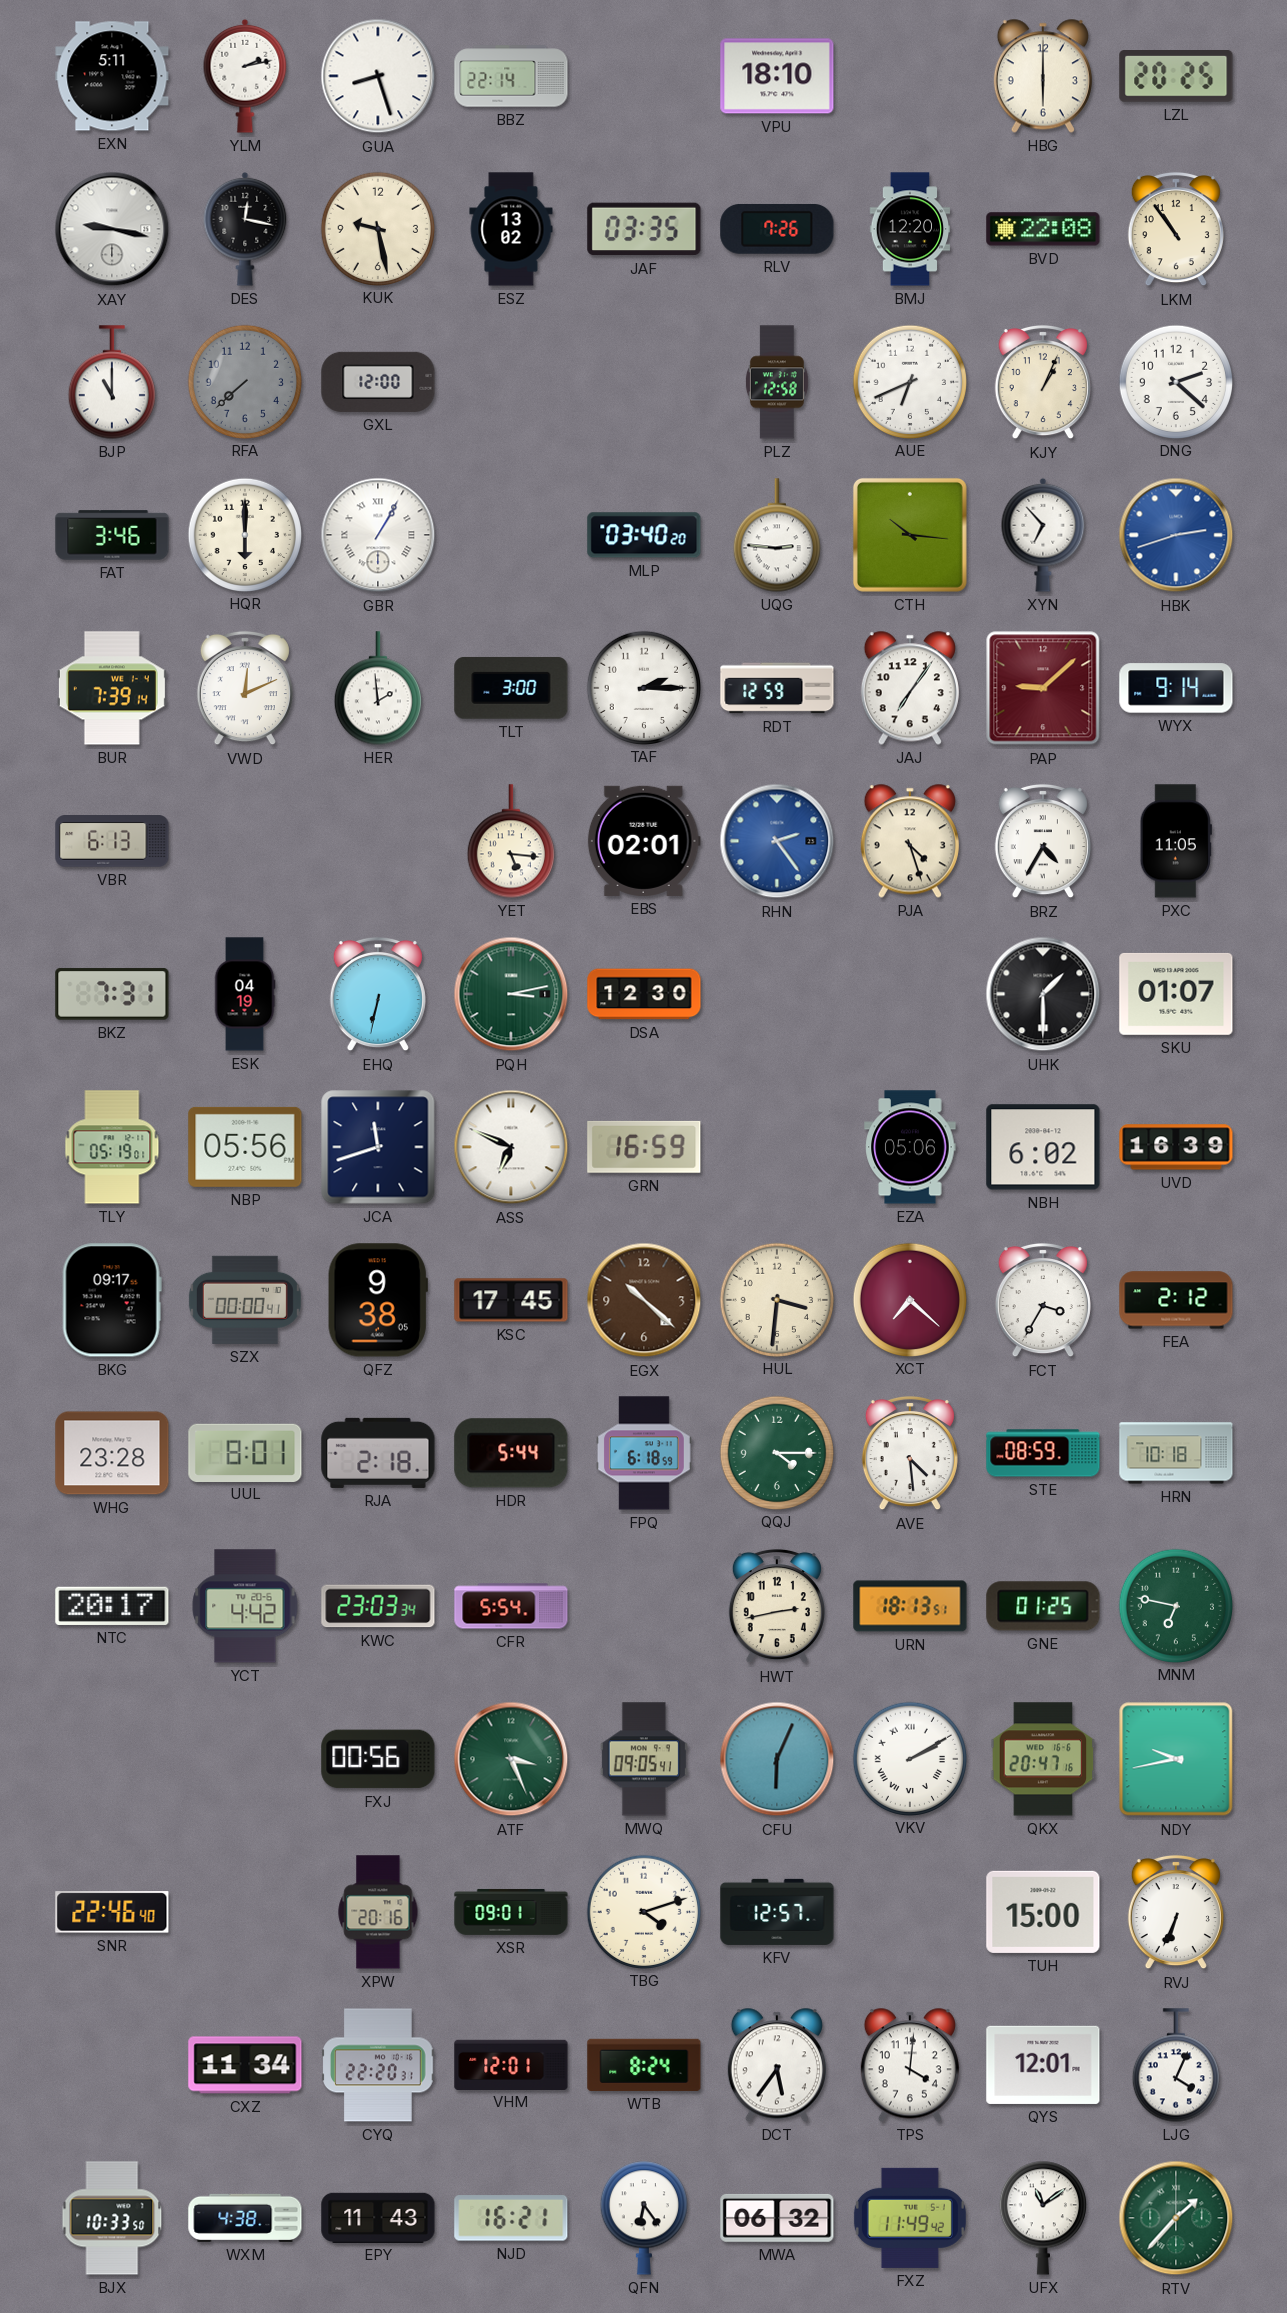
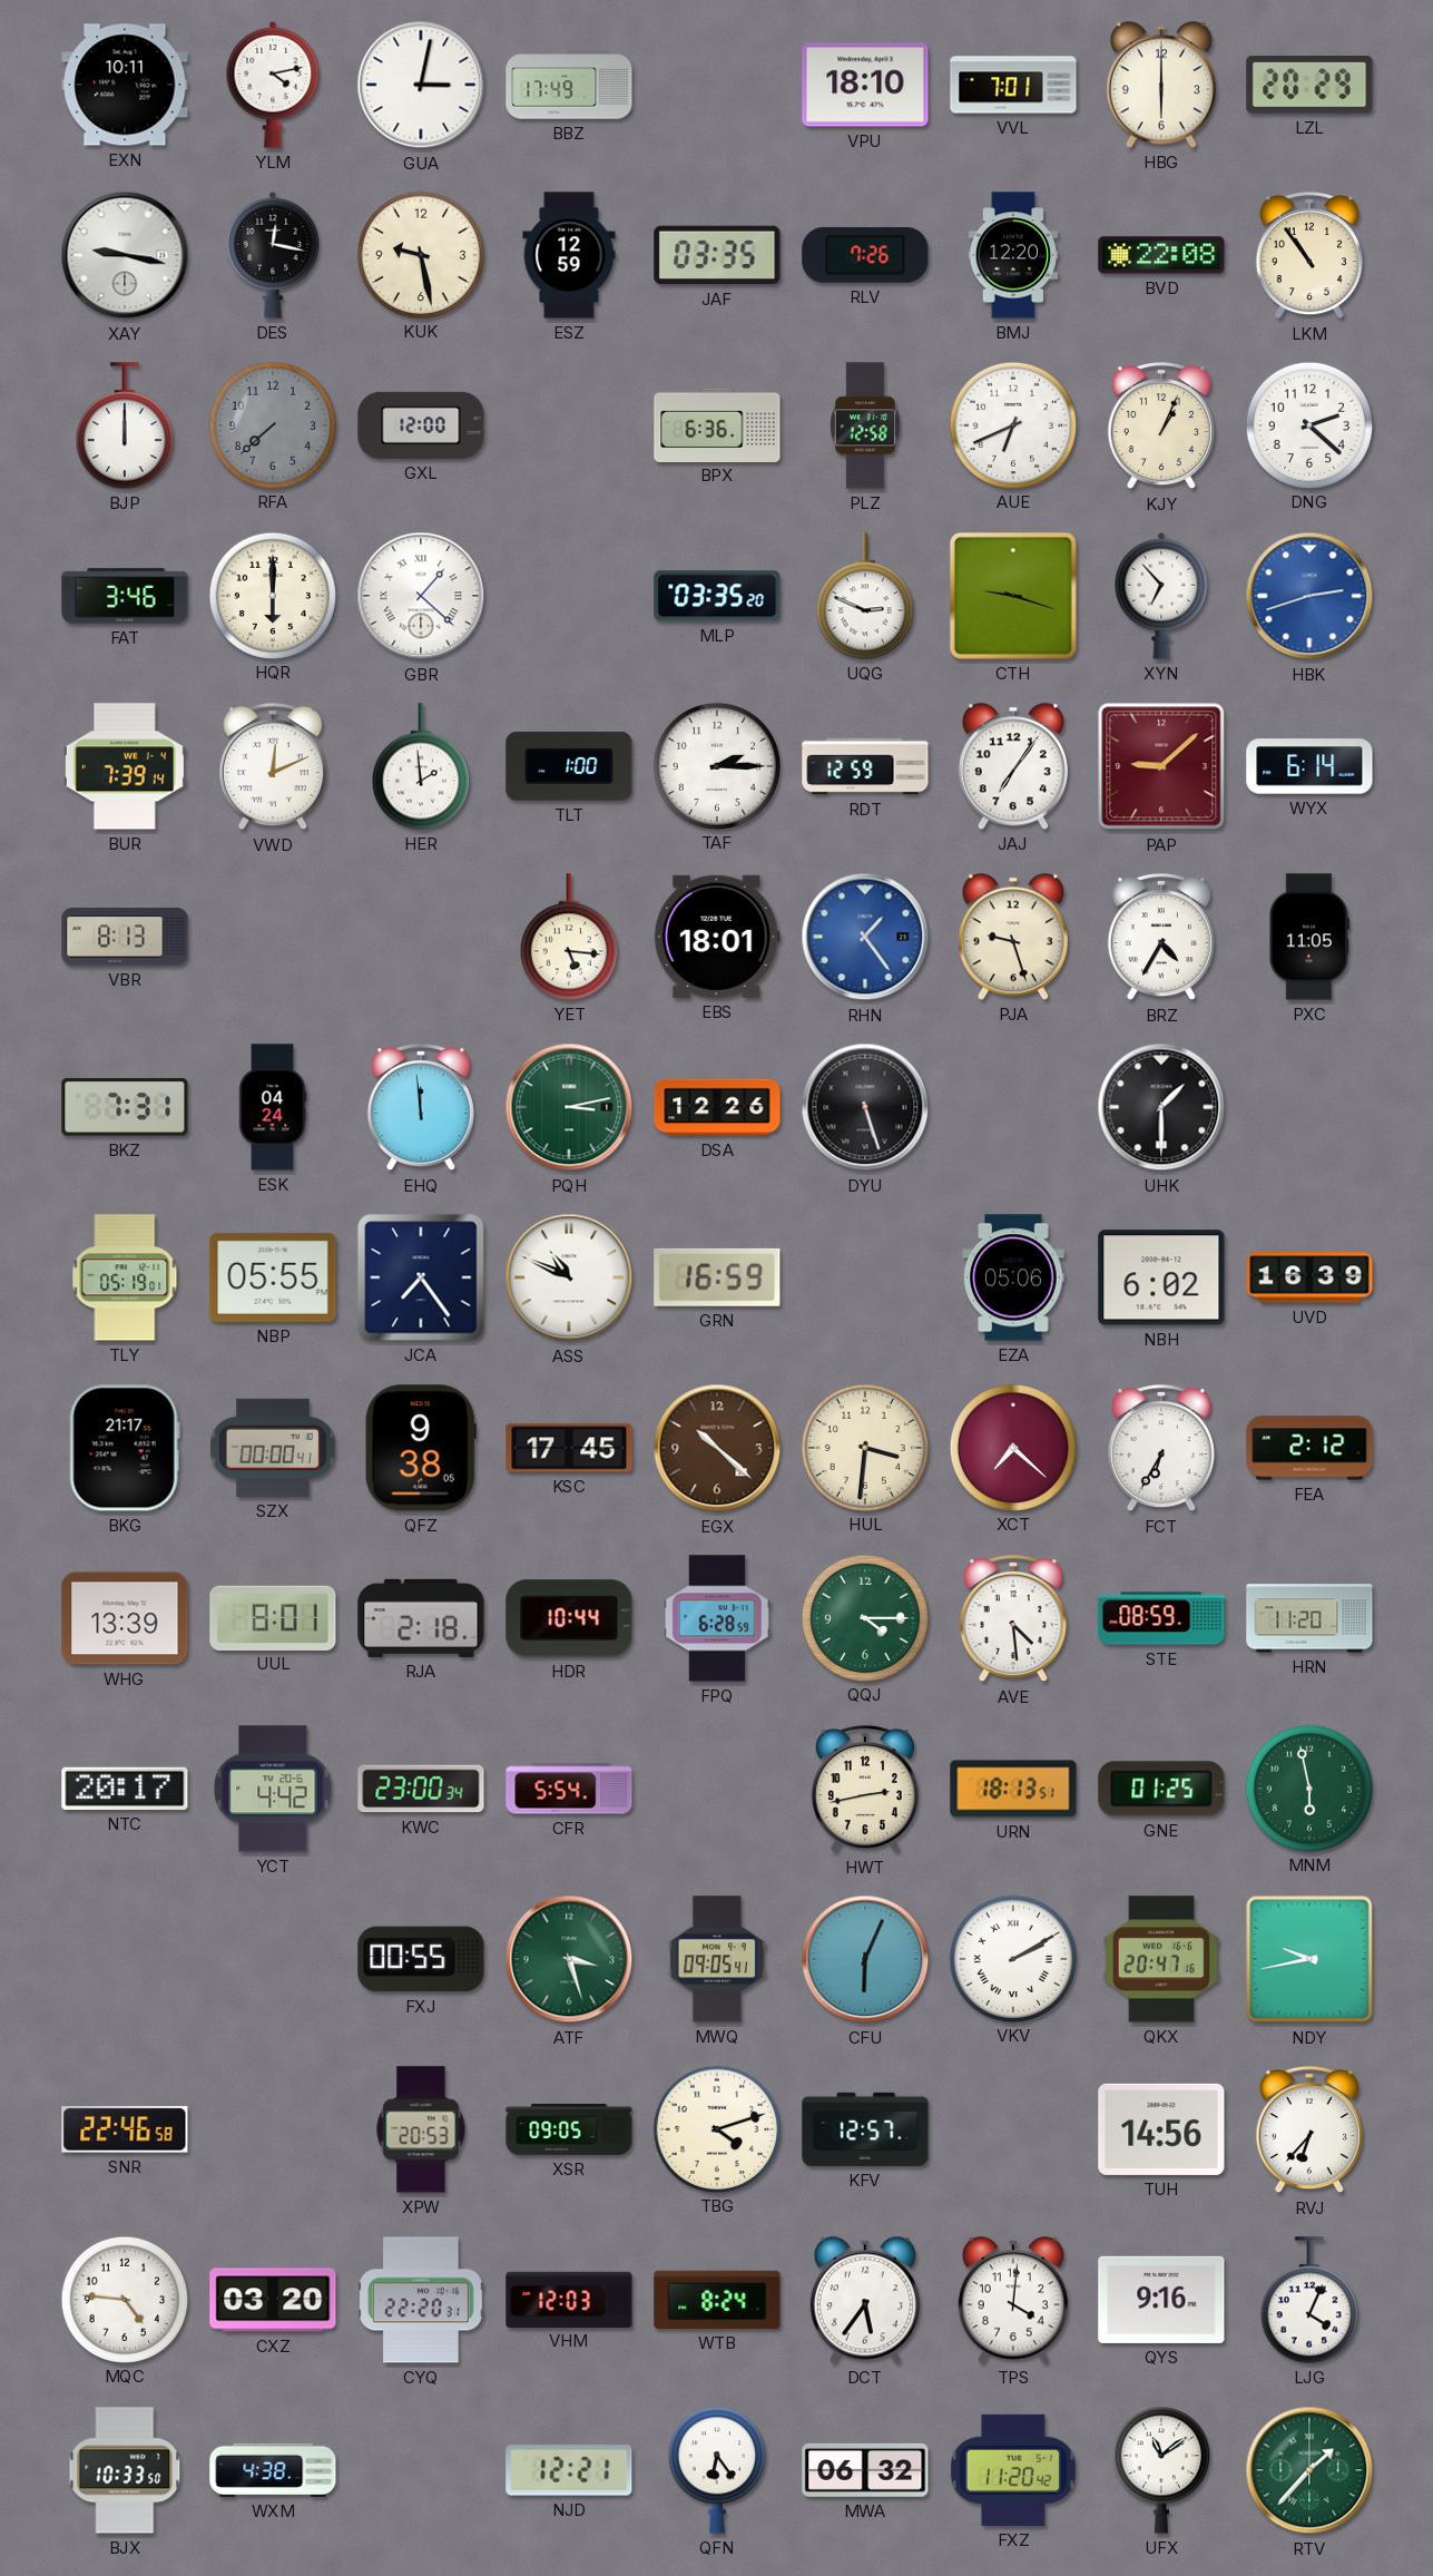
EXN: 5:11 -> 10:11
YLM: 2:13 -> 4:13
GUA: 8:27 -> 3:02
BBZ: 22:14 -> 17:49
VVL: none -> 7:01
LZL: 20:25 -> 20:29
ESZ: 13:02 -> 12:59
BJP: 11:00 -> 12:00
BPX: none -> 6:36
GBR: 1:05 -> 1:22
MLP: 03:40 -> 03:35
UQG: 2:46 -> 2:49
CTH: 10:16 -> 9:18
TLT: 3:00 -> 1:00
WYX: 9:14 -> 6:14
VBR: 6:13 -> 8:13
EBS: 02:01 -> 18:01
RHN: 2:24 -> 1:24
PJA: 4:27 -> 9:27
ESK: 04:19 -> 04:24
EHQ: 6:32 -> 11:59
DSA: 12:30 -> 12:26
DYU: none -> 5:27
SKU: 01:07 -> none
NBP: 05:56 -> 05:55
JCA: 11:42 -> 7:24
ASS: 6:49 -> 10:49
BKG: 09:17 -> 21:17
FCT: 3:35 -> 6:35
WHG: 23:28 -> 13:39
HDR: 5:44 -> 10:44
FPQ: 6:18 -> 6:28
HRN: 10:18 -> 11:20
KWC: 23:03 -> 23:00
MNM: 6:47 -> 5:58
FXJ: 00:56 -> 00:55
ATF: 3:26 -> 3:27
SNR: 22:46:40 -> 22:46:58
XPW: 20:16 -> 20:53
XSR: 09:01 -> 09:05
TUH: 15:00 -> 14:56
RVJ: 6:34 -> 6:37
MQC: none -> 4:46
CXZ: 11:34 -> 03:20
VHM: 12:01 -> 12:03
QYS: 12:01 -> 9:16
EPY: 11:43 -> none
NJD: 16:21 -> 12:21
FXZ: 11:49 -> 11:20
